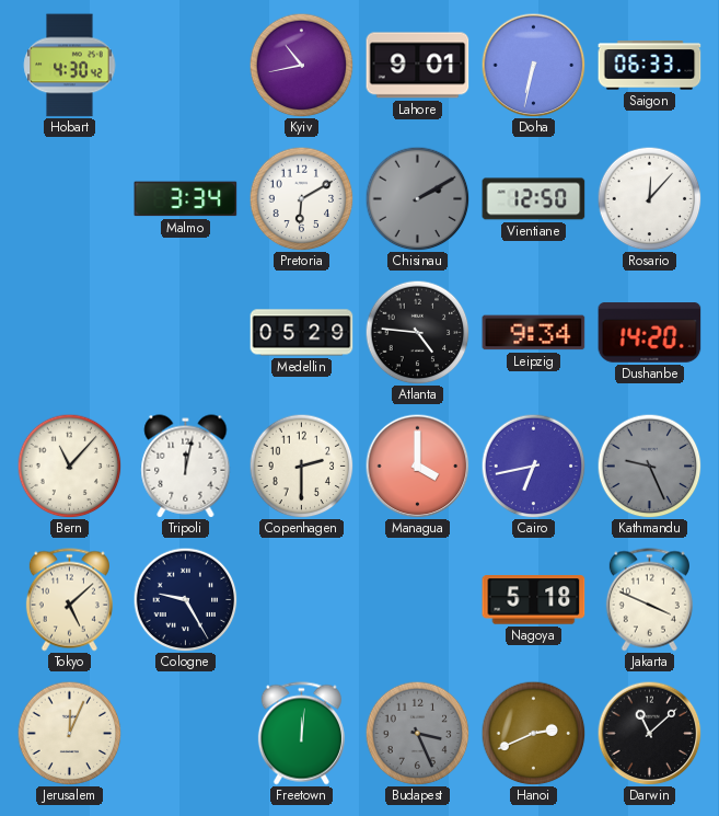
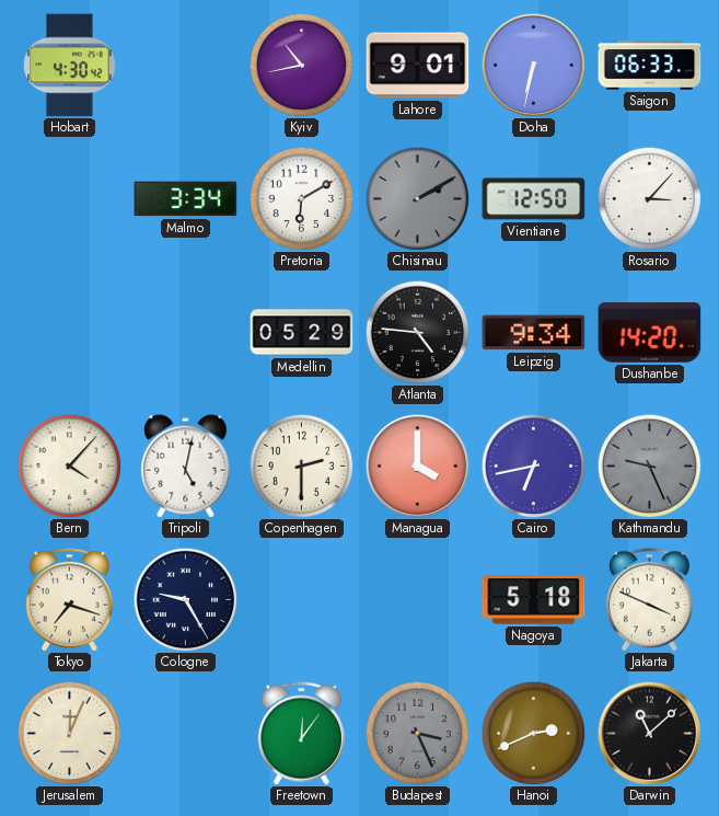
Rosario: 12:07 -> 3:07
Bern: 11:07 -> 4:07
Tripoli: 12:02 -> 5:02
Tokyo: 5:08 -> 7:18
Freetown: 12:01 -> 12:06
